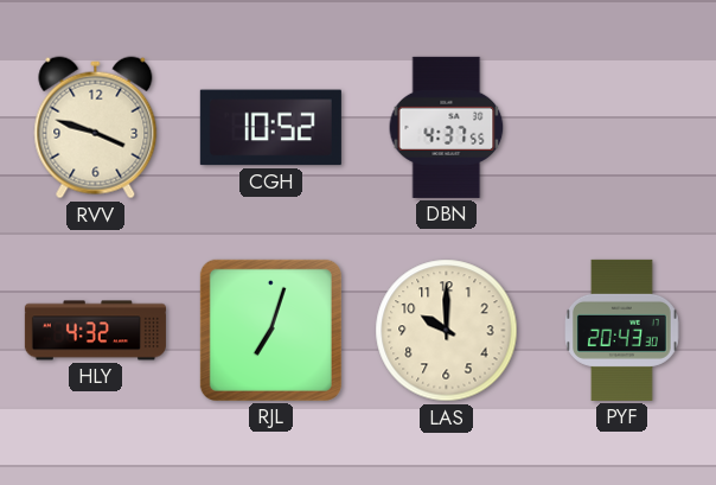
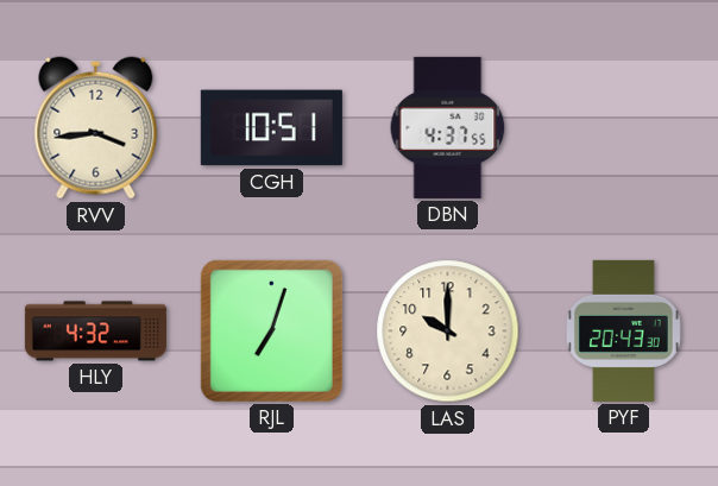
RVV: 3:48 -> 3:44
CGH: 10:52 -> 10:51
